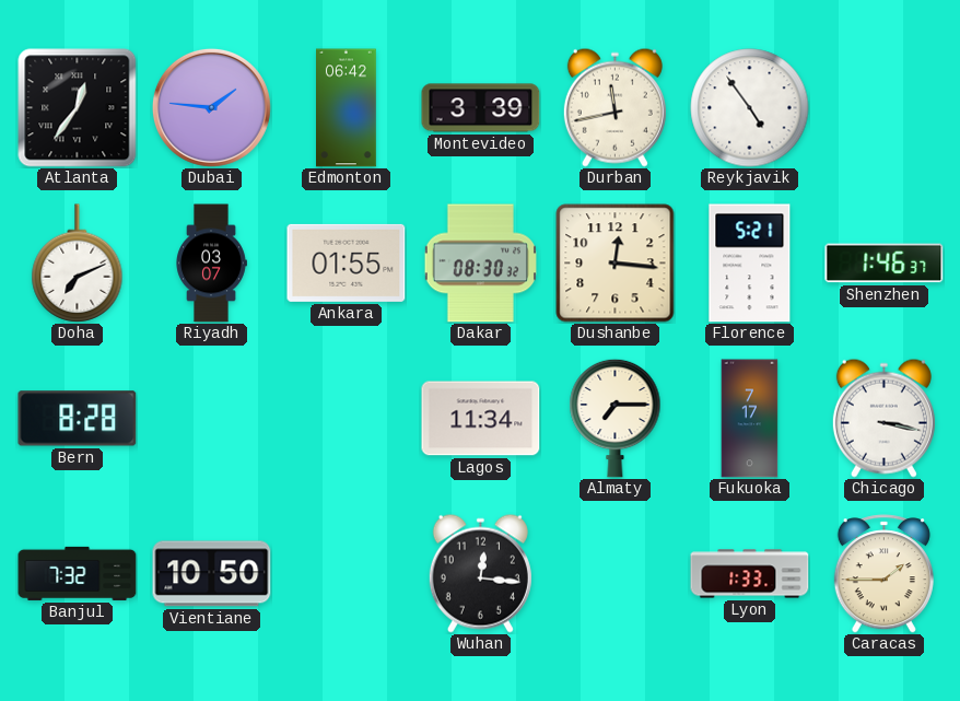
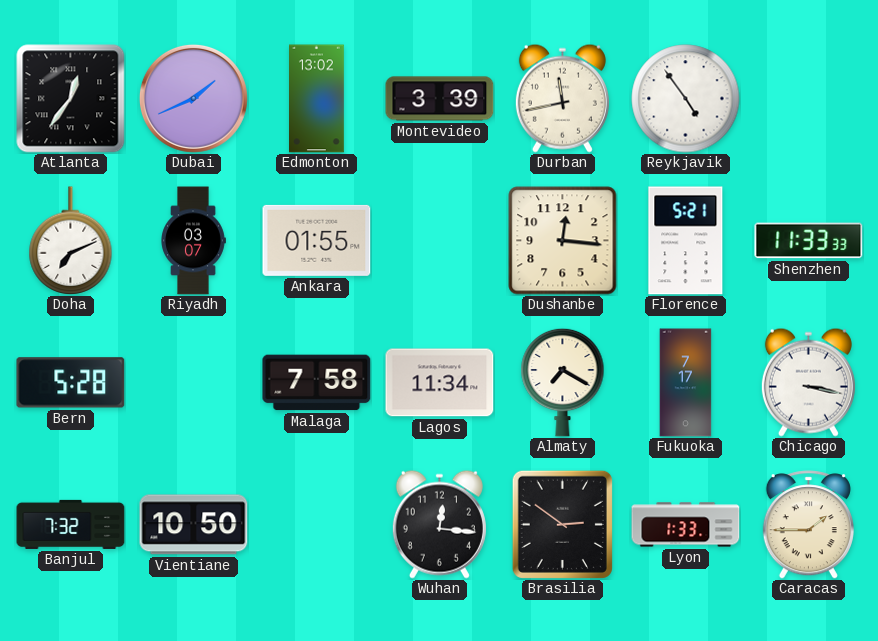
Dubai: 1:46 -> 1:41
Edmonton: 06:42 -> 13:02
Dakar: 08:30 -> none
Shenzhen: 1:46 -> 11:33
Bern: 8:28 -> 5:28
Malaga: none -> 7:58
Almaty: 7:15 -> 7:20
Brasilia: none -> 2:51
